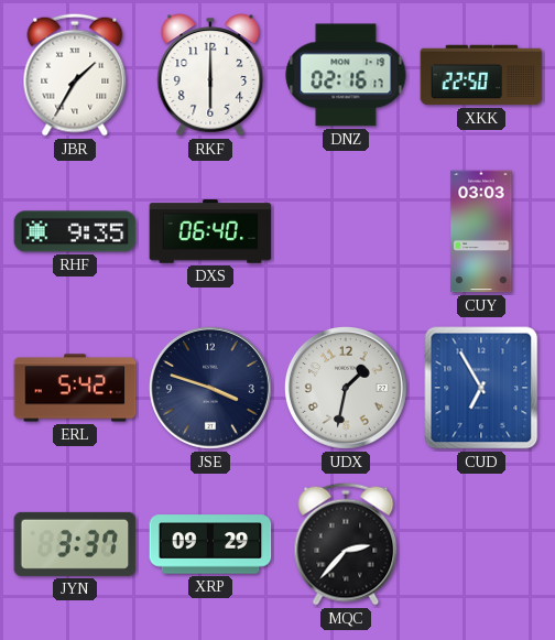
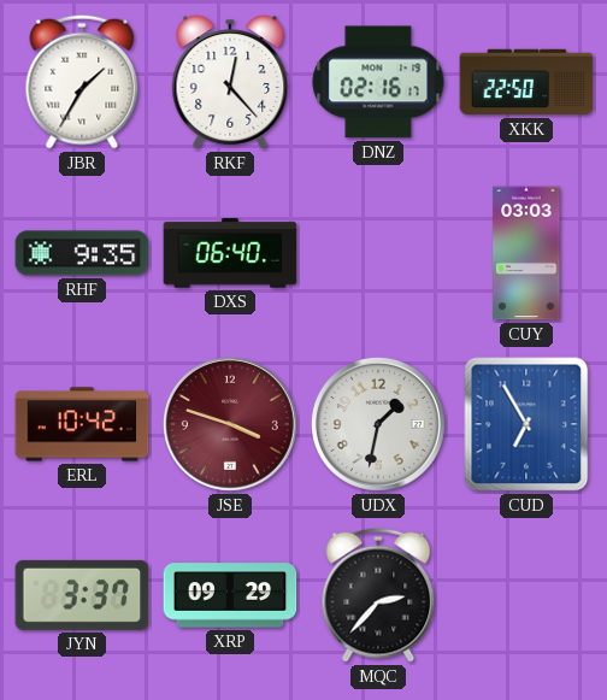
RKF: 6:00 -> 12:23
ERL: 5:42 -> 10:42
JSE dial: navy -> burgundy
